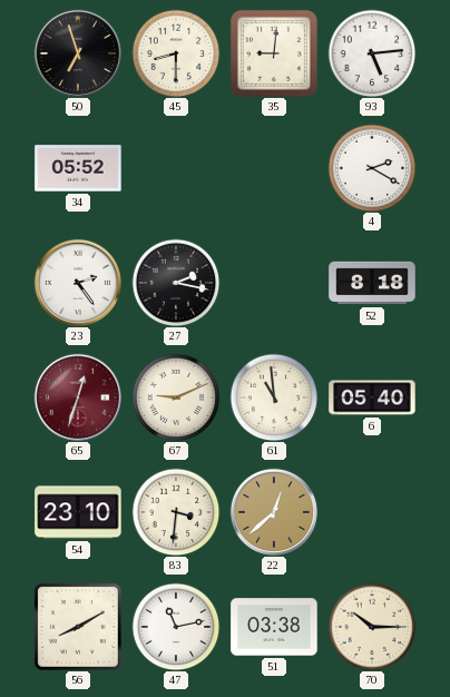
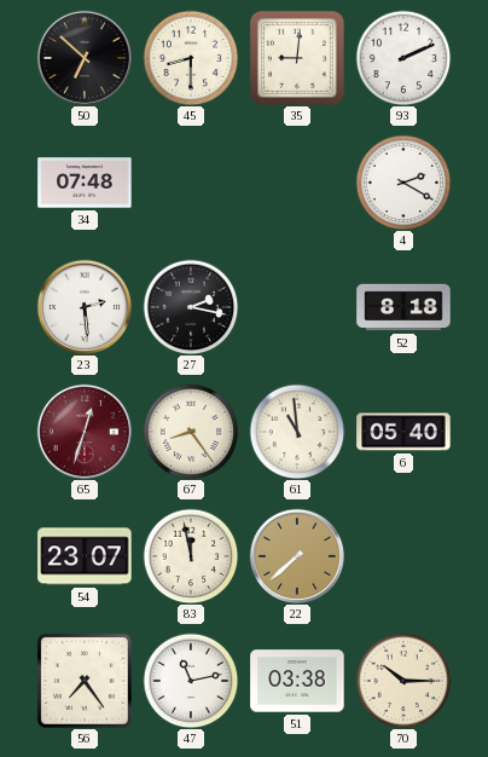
50: 6:57 -> 6:52
93: 5:14 -> 2:11
34: 05:52 -> 07:48
23: 2:24 -> 2:29
67: 9:11 -> 8:24
54: 23:10 -> 23:07
83: 3:31 -> 11:58
22: 12:38 -> 7:38
56: 8:10 -> 7:24
